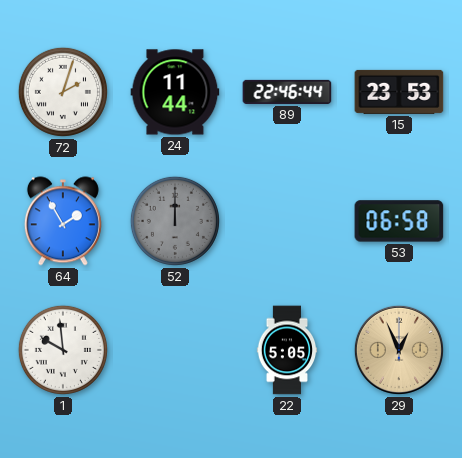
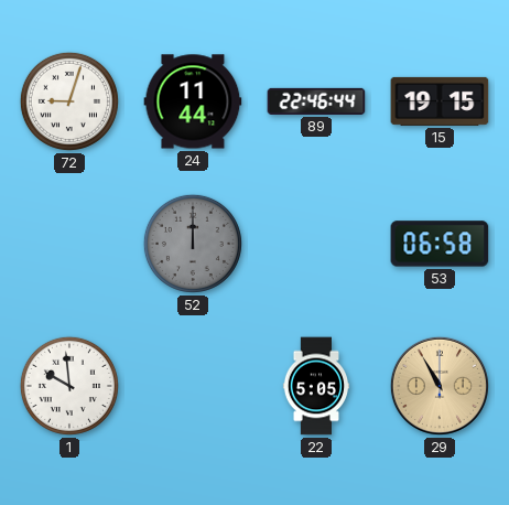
72: 2:03 -> 9:03
15: 23:53 -> 19:15
64: 1:55 -> none
29: 12:56 -> 10:55
